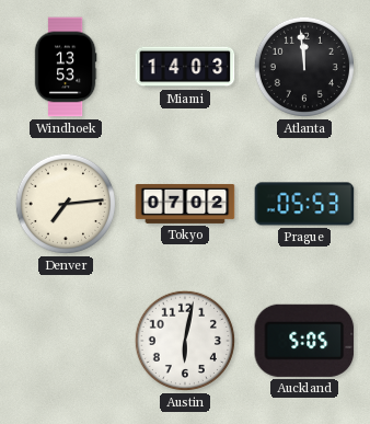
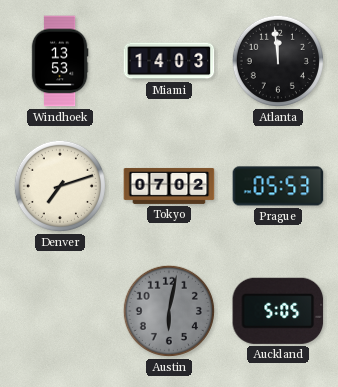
Denver: 7:14 -> 7:12
Austin dial: white -> grey
